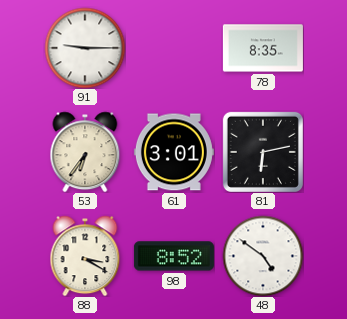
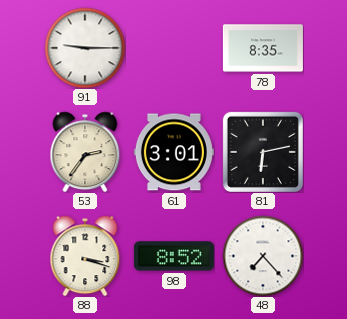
53: 6:36 -> 2:36
88: 3:20 -> 3:18
48: 4:51 -> 7:23
